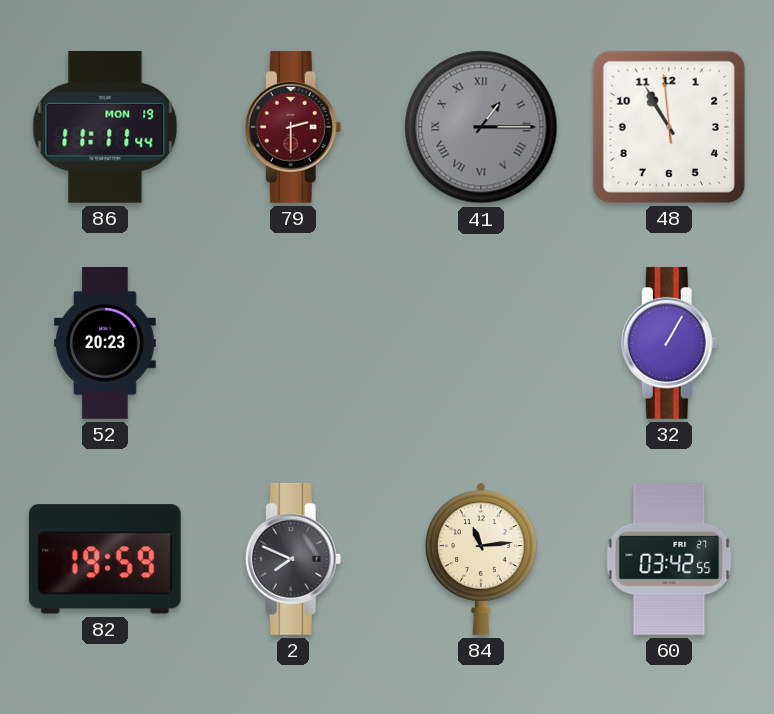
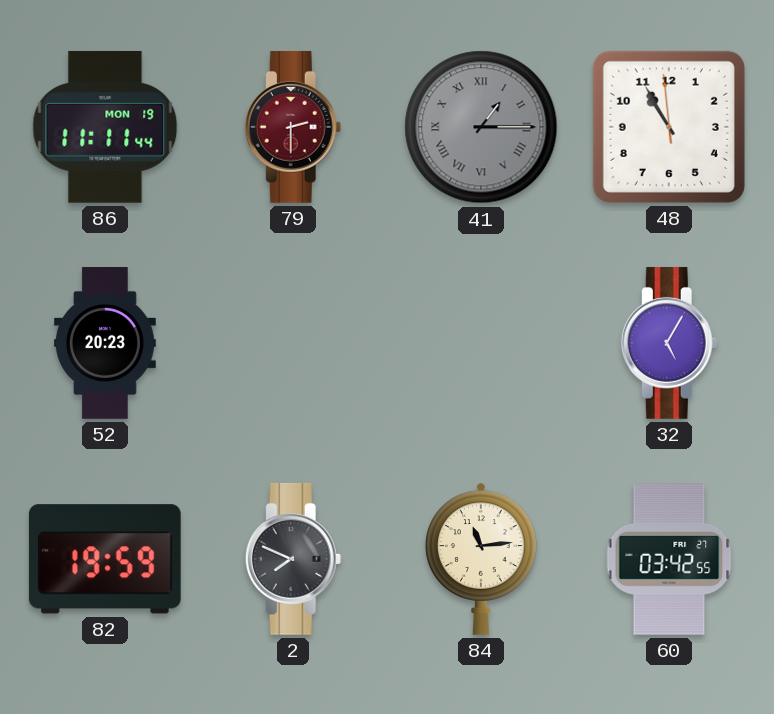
32: 1:05 -> 5:05
